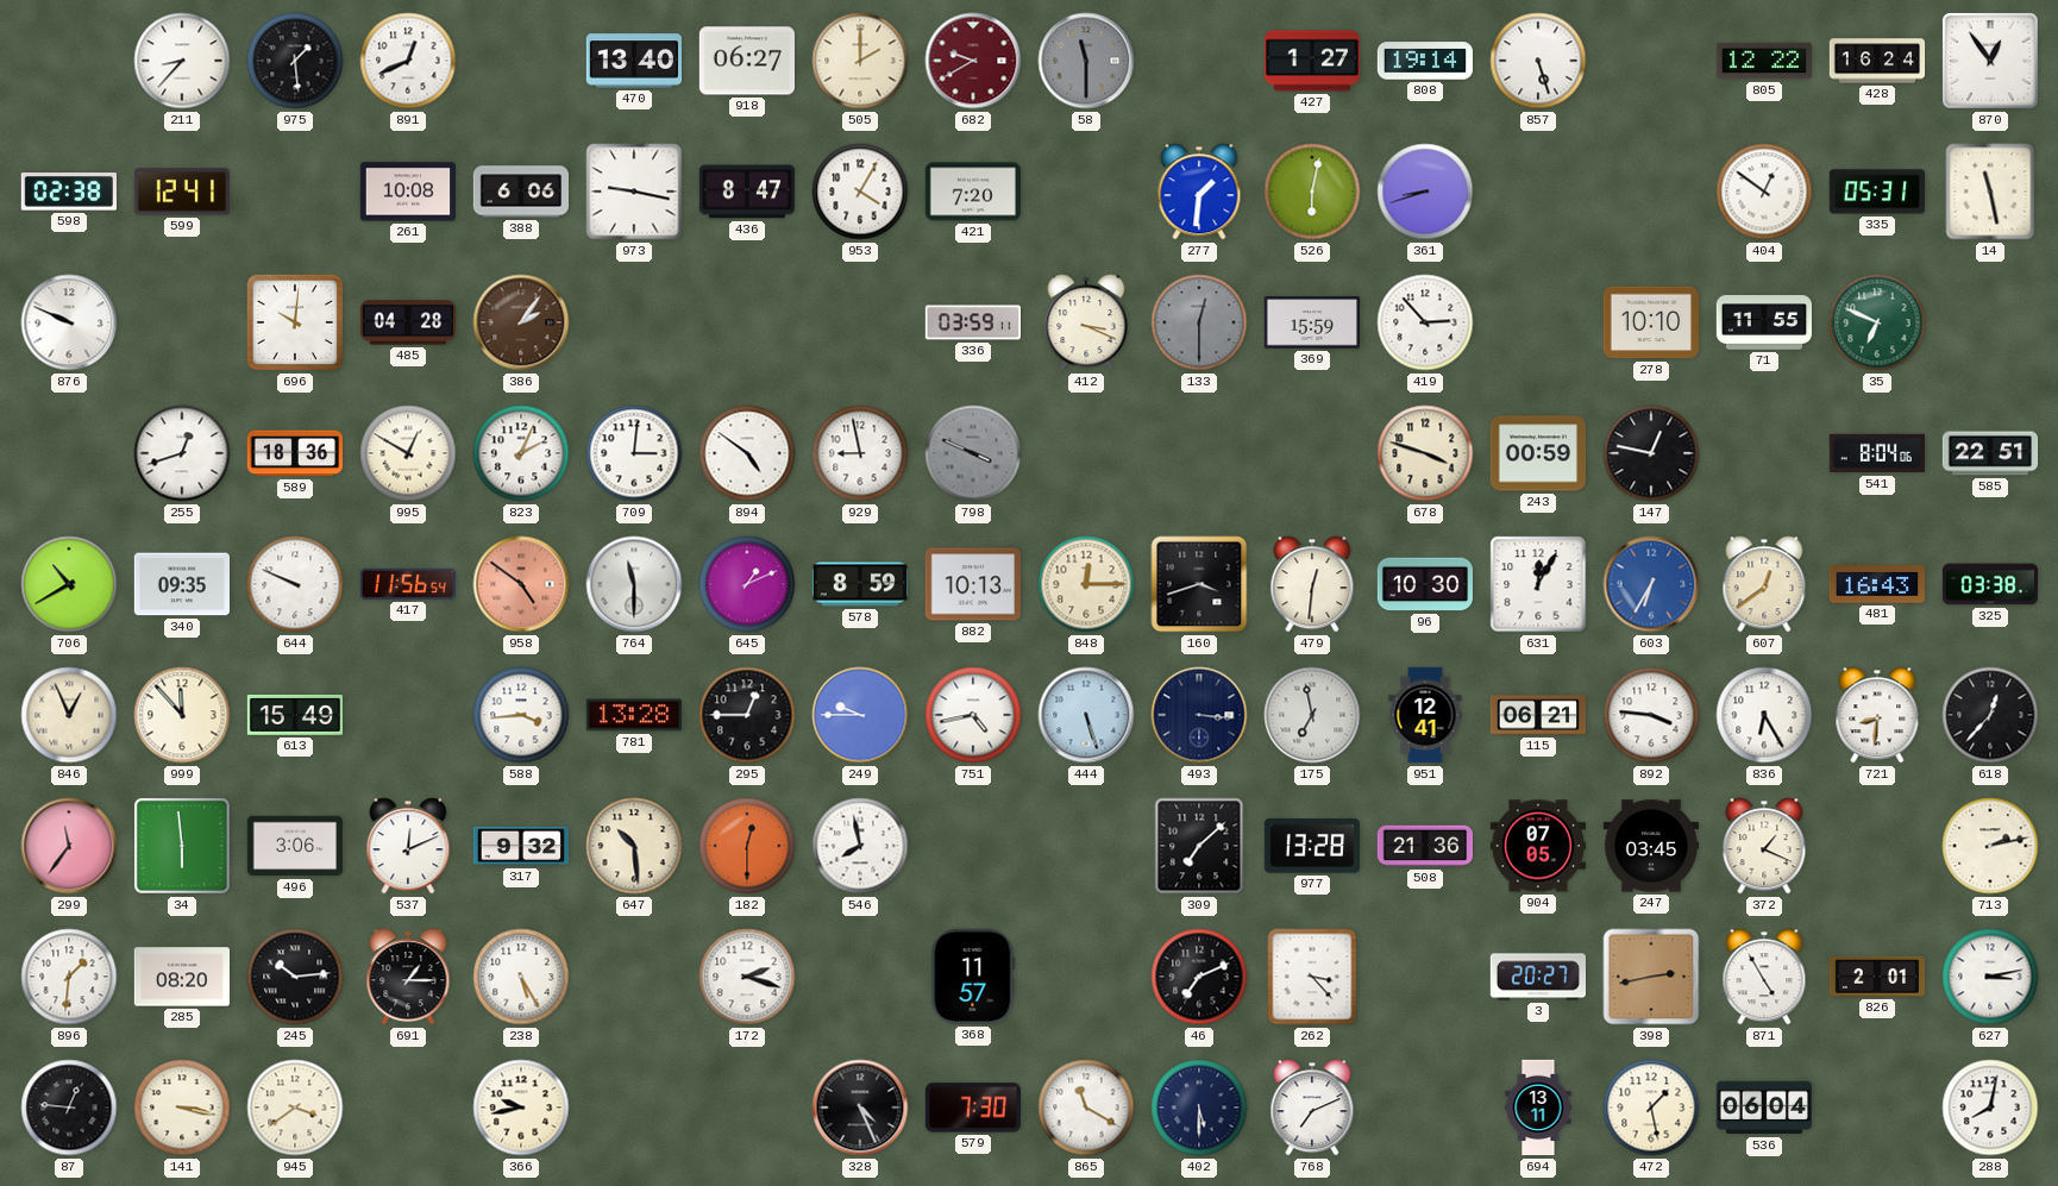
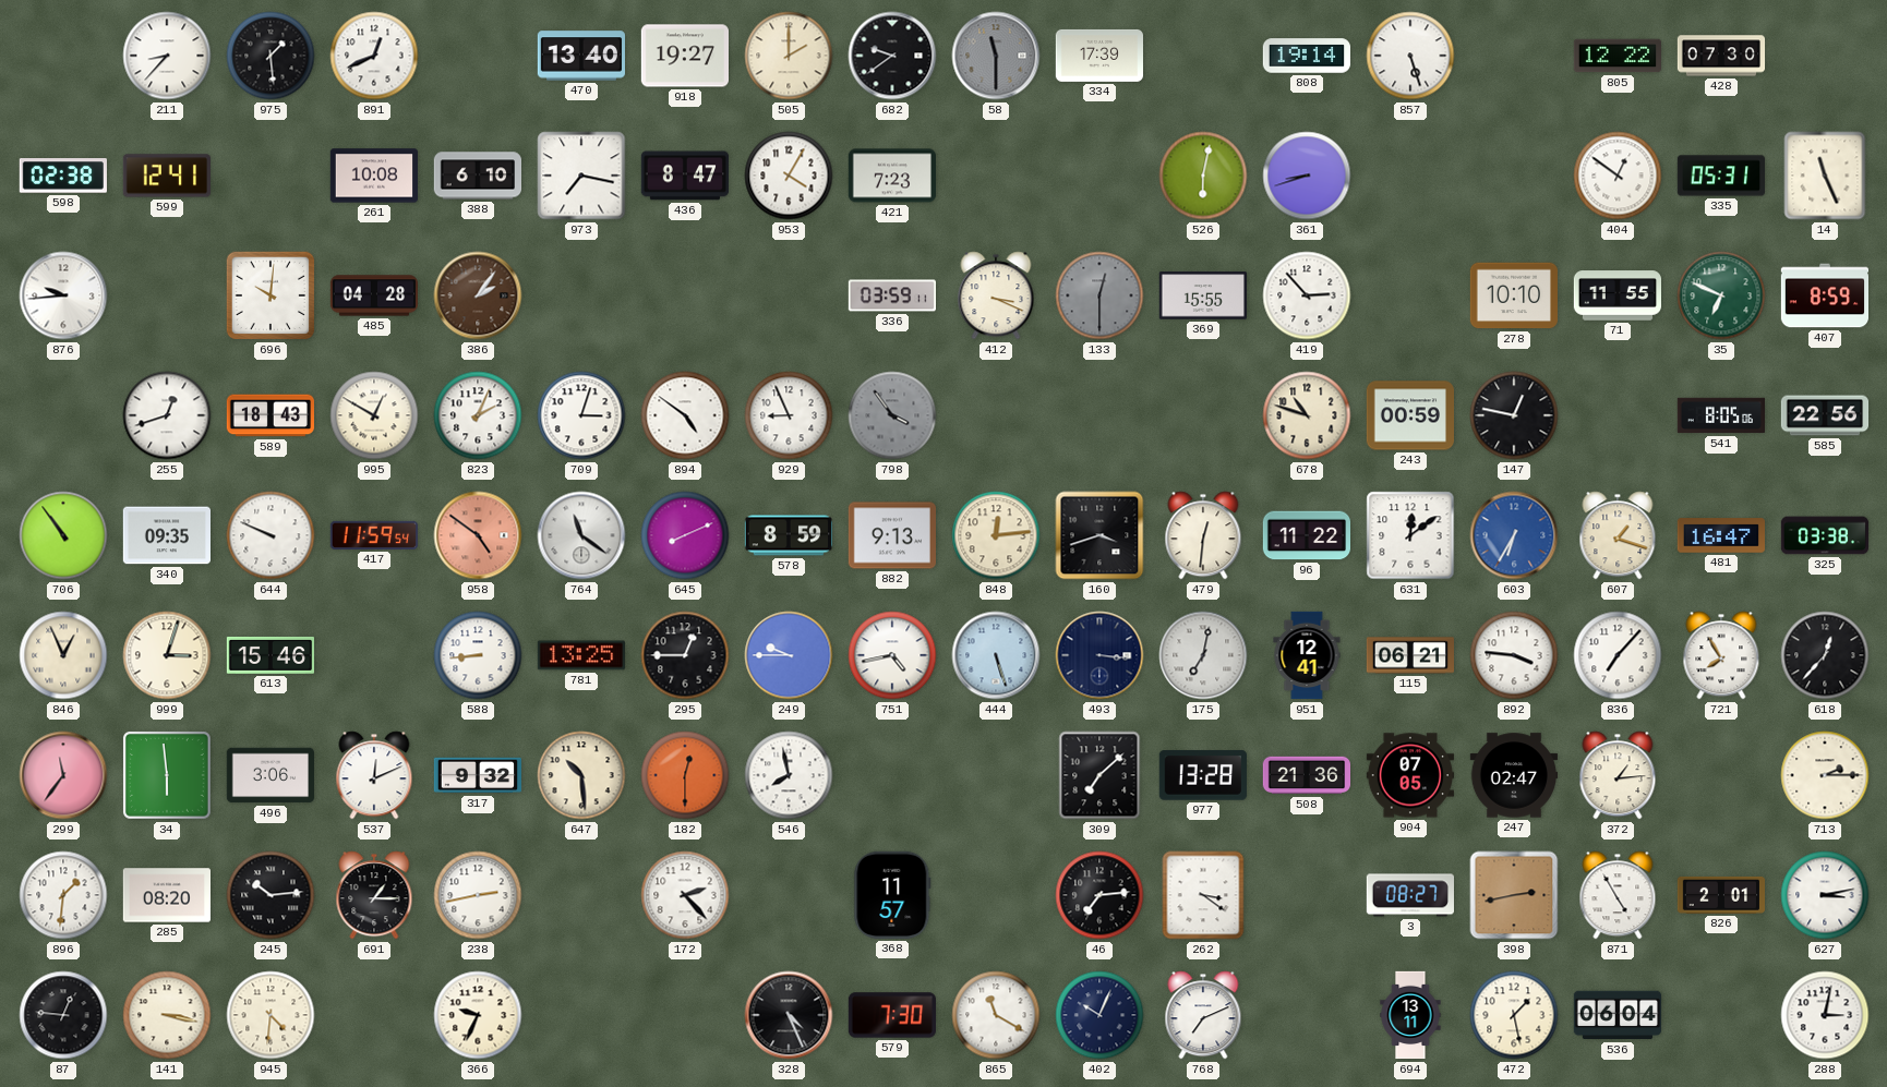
918: 06:27 -> 19:27
682: 9:40 -> 9:39
682 dial: burgundy -> black
334: none -> 17:39
427: 1:27 -> none
428: 16:24 -> 07:30
870: 12:54 -> none
388: 6:06 -> 6:10
973: 9:17 -> 7:17
421: 7:20 -> 7:23
277: 1:31 -> none
14: 11:28 -> 11:26
876: 9:49 -> 9:44
369: 15:59 -> 15:55
407: none -> 8:59
589: 18:36 -> 18:43
709: 3:01 -> 3:03
929: 8:58 -> 8:56
798: 3:49 -> 3:54
678: 3:48 -> 10:48
541: 8:04 -> 8:05
585: 22:51 -> 22:56
706: 10:40 -> 10:54
417: 11:56 -> 11:59
764: 11:30 -> 11:21
645: 1:11 -> 8:11
882: 10:13 -> 9:13
848: 12:15 -> 12:14
96: 10:30 -> 11:22
631: 12:05 -> 12:09
607: 12:39 -> 1:18
481: 16:43 -> 16:47
999: 11:53 -> 3:03
613: 15:49 -> 15:46
588: 3:44 -> 8:44
781: 13:28 -> 13:25
175: 6:58 -> 7:02
836: 6:25 -> 7:07
721: 8:31 -> 7:55
247: 03:45 -> 02:47
372: 1:19 -> 1:14
713: 2:13 -> 2:15
238: 5:25 -> 2:43
172: 2:18 -> 2:23
46: 7:11 -> 7:14
262: 3:23 -> 3:21
3: 20:27 -> 08:27
945: 3:39 -> 4:31
366: 9:43 -> 9:34
402: 5:30 -> 10:04
288: 8:02 -> 3:02
